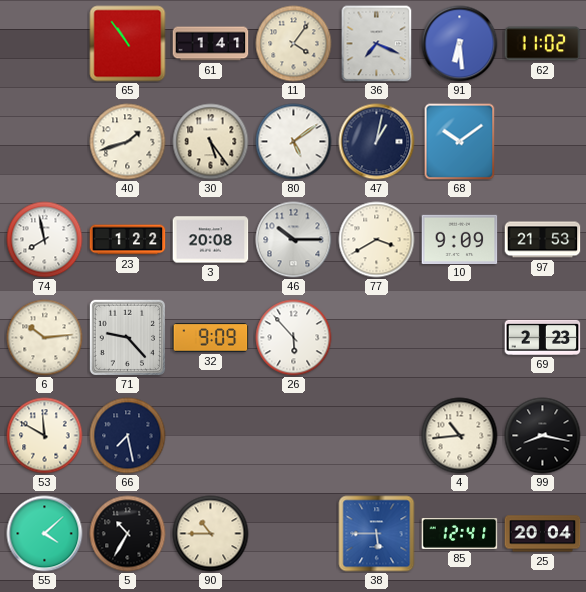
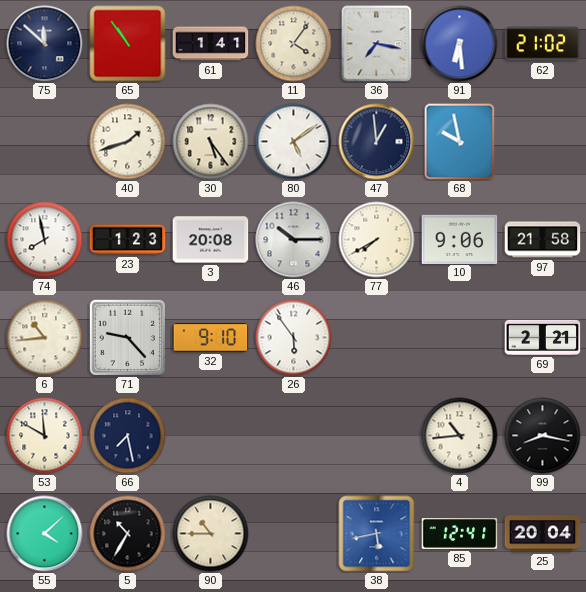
75: none -> 11:52
36: 7:19 -> 7:17
62: 11:02 -> 21:02
47: 1:02 -> 12:59
68: 10:09 -> 9:58
23: 1:22 -> 1:23
77: 3:40 -> 7:40
10: 9:09 -> 9:06
97: 21:53 -> 21:58
6: 10:14 -> 10:44
32: 9:09 -> 9:10
26: 5:53 -> 5:54
69: 2:23 -> 2:21
38: 5:45 -> 5:43
